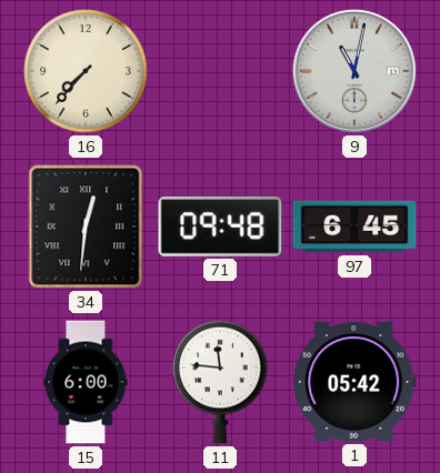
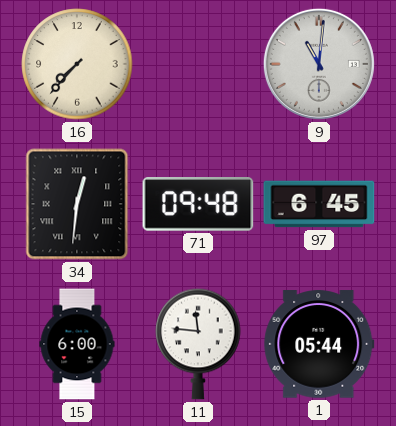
9: 11:02 -> 11:01
1: 05:42 -> 05:44
